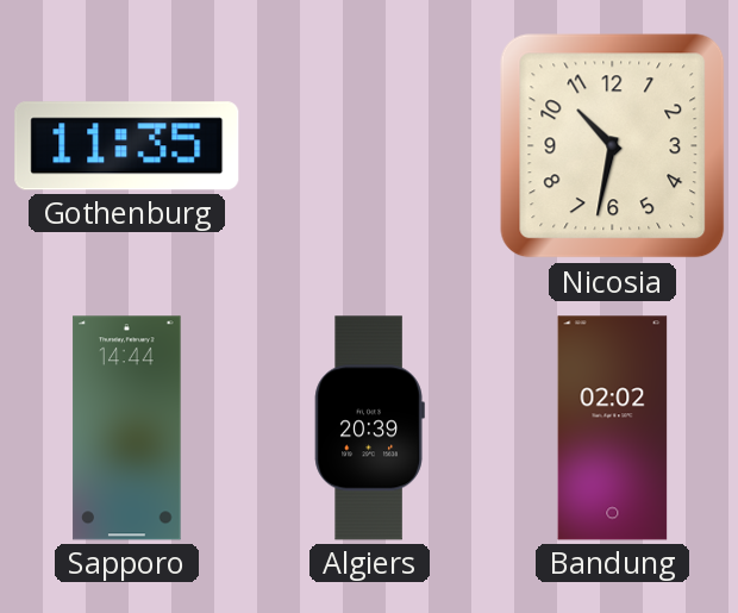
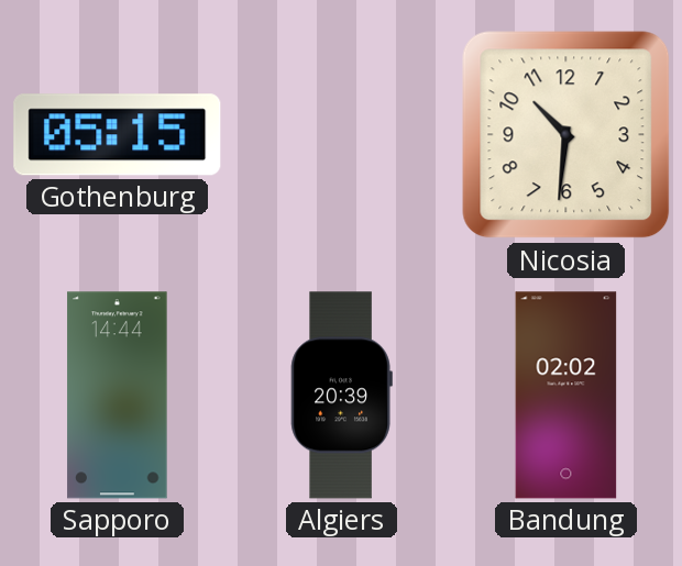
Gothenburg: 11:35 -> 05:15
Nicosia: 10:32 -> 10:31
